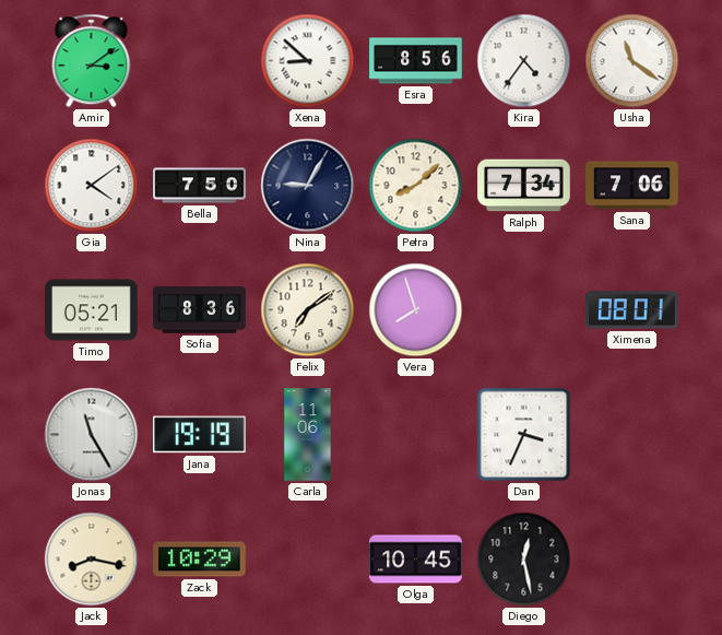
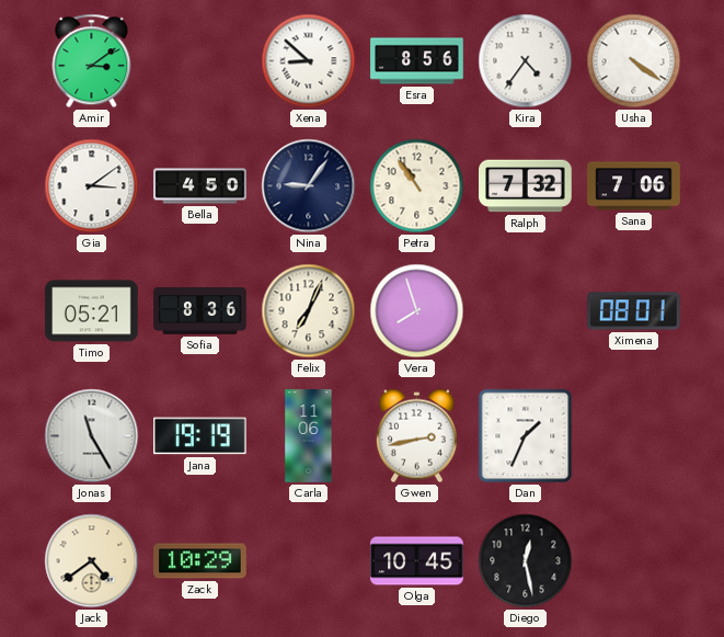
Usha: 11:21 -> 4:21
Gia: 4:09 -> 3:09
Bella: 7:50 -> 4:50
Nina: 9:05 -> 9:06
Petra: 8:08 -> 10:54
Ralph: 7:34 -> 7:32
Felix: 7:09 -> 7:04
Gwen: none -> 2:43
Dan: 3:34 -> 1:34
Jack: 8:17 -> 4:39
